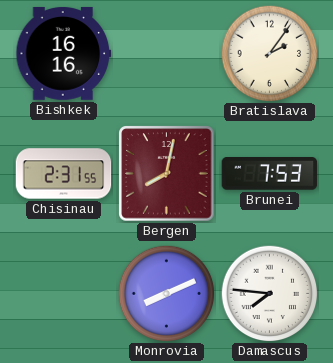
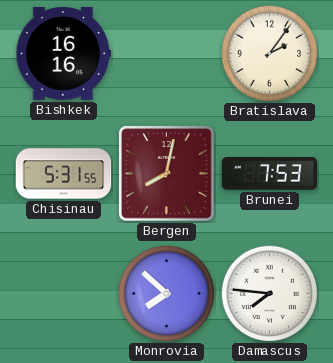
Chisinau: 2:31 -> 5:31
Monrovia: 8:11 -> 7:52
